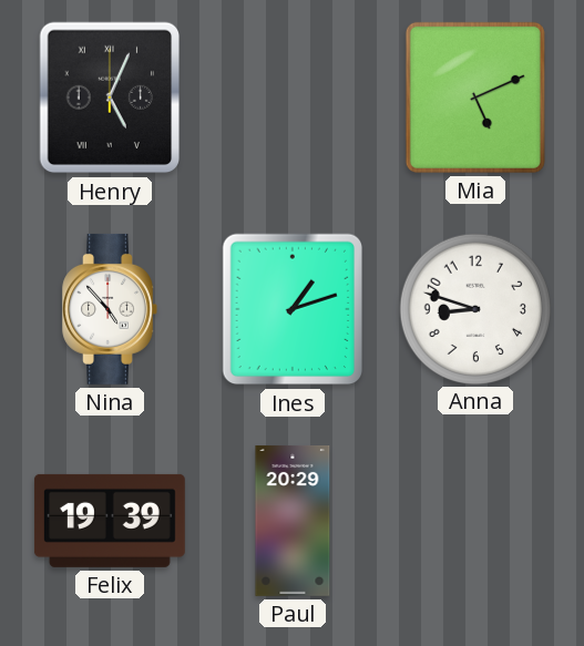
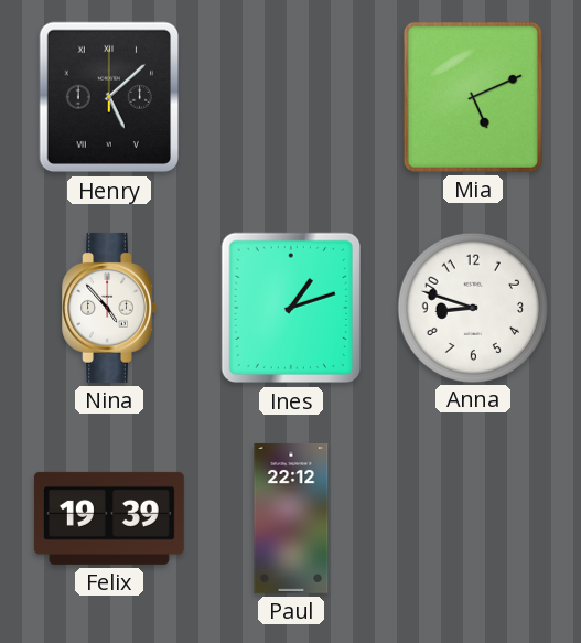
Henry: 5:04 -> 5:08
Paul: 20:29 -> 22:12
